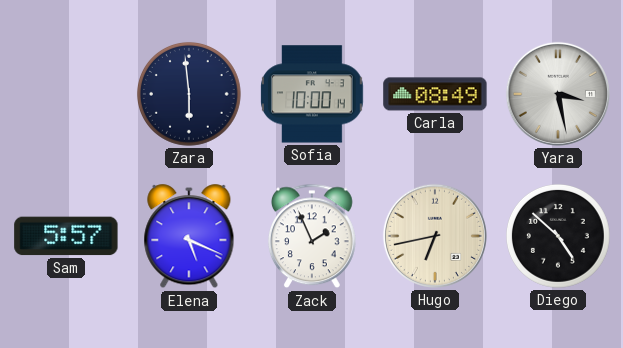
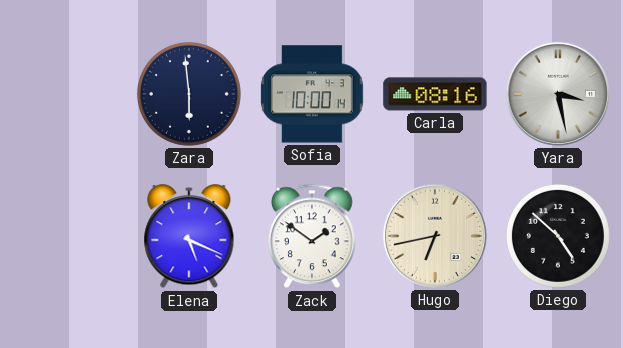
Carla: 08:49 -> 08:16
Sam: 5:57 -> none
Zack: 1:56 -> 1:51
